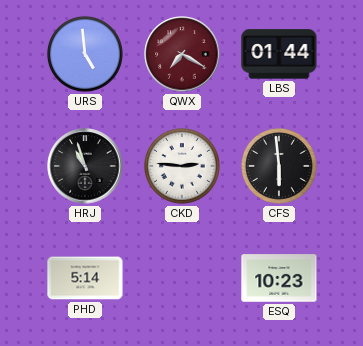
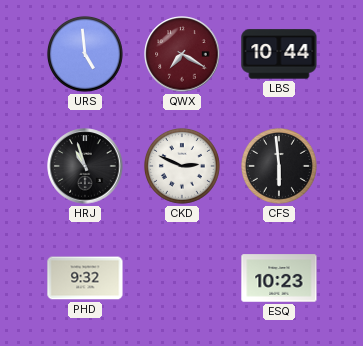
LBS: 01:44 -> 10:44
CKD: 2:46 -> 2:49
PHD: 5:14 -> 9:32
